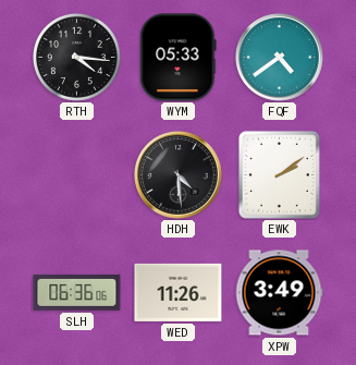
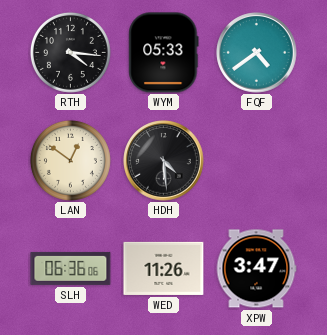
LAN: none -> 12:51
EWK: 2:09 -> none
XPW: 3:49 -> 3:47
